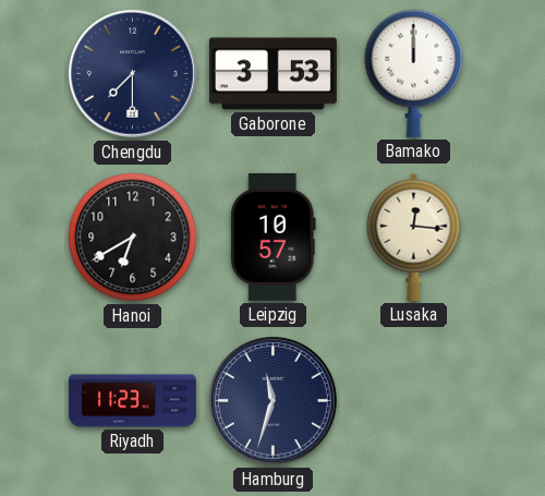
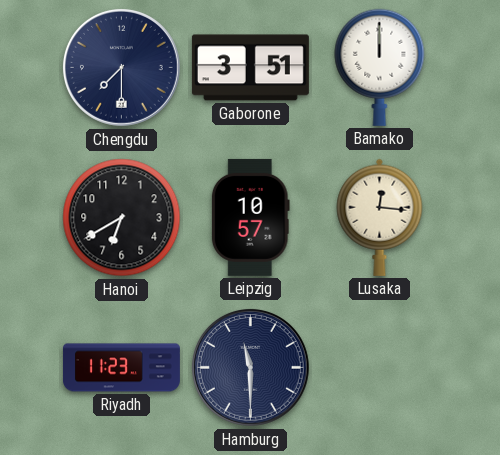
Gaborone: 3:53 -> 3:51
Hamburg: 11:33 -> 11:30
